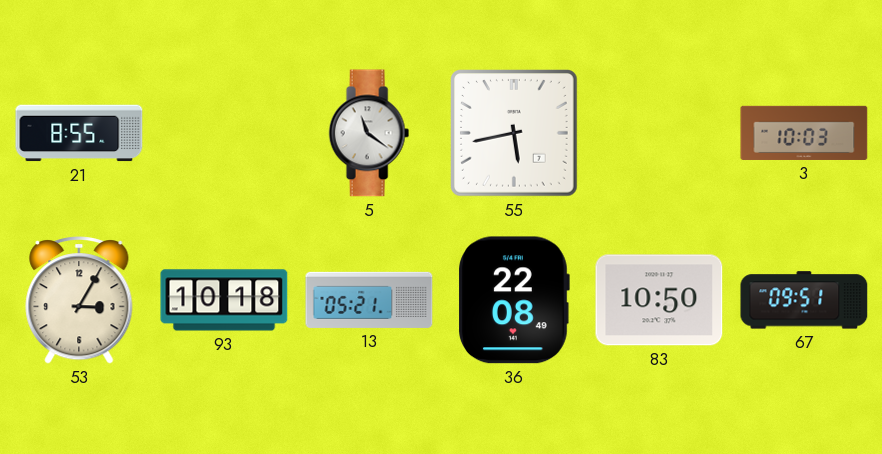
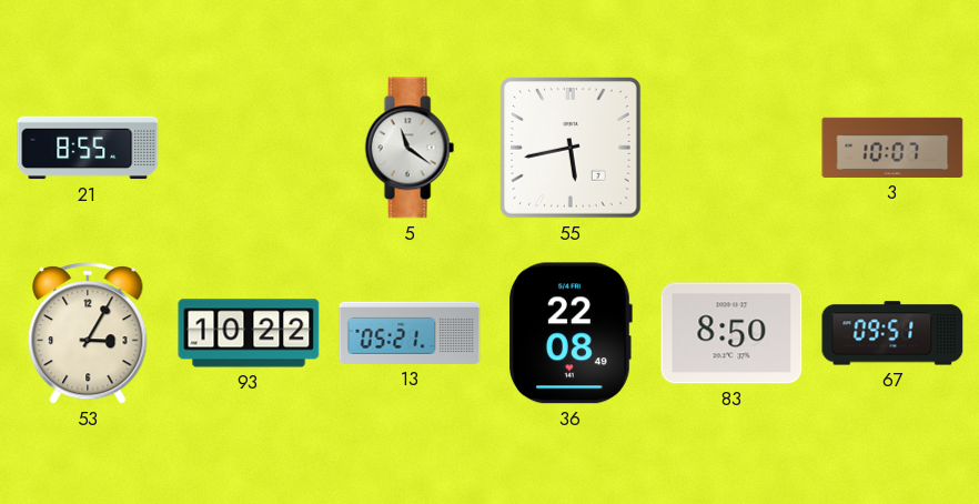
3: 10:03 -> 10:07
93: 10:18 -> 10:22
83: 10:50 -> 8:50
